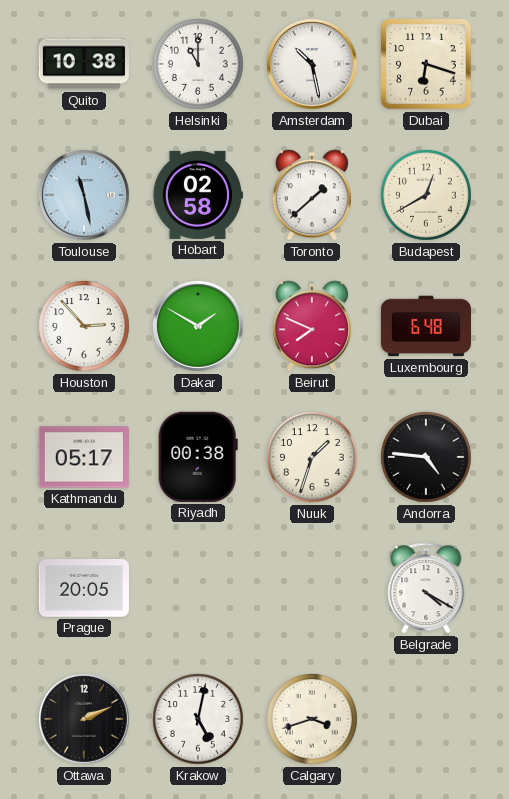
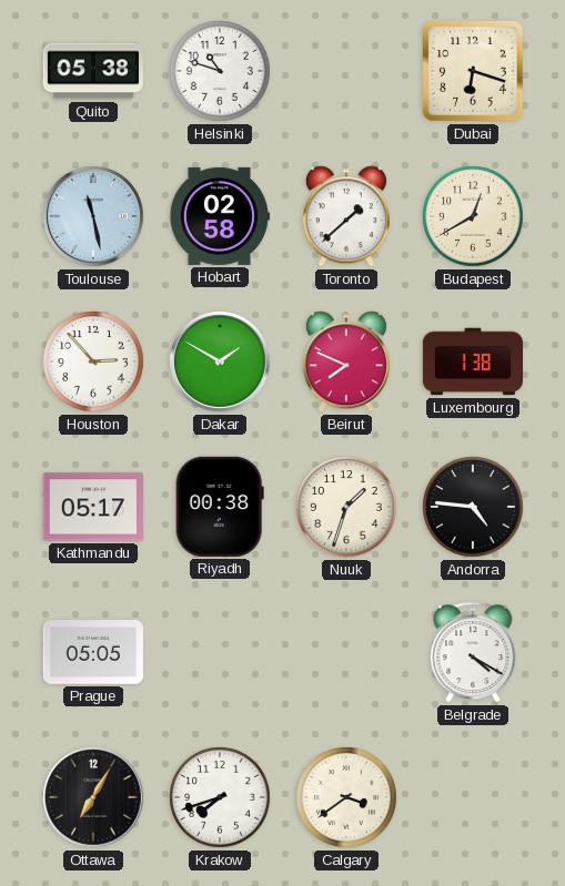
Quito: 10:38 -> 05:38
Helsinki: 11:00 -> 10:48
Amsterdam: 10:28 -> none
Luxembourg: 6:48 -> 1:38
Prague: 20:05 -> 05:05
Ottawa: 2:11 -> 7:05
Krakow: 5:02 -> 7:42
Calgary: 3:42 -> 3:39
